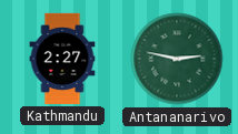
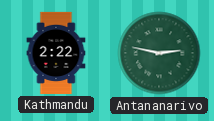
Kathmandu: 2:27 -> 2:22
